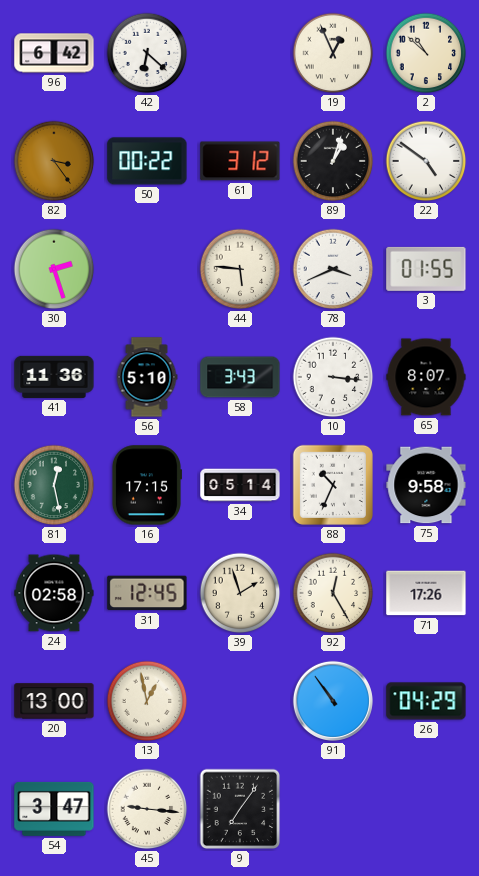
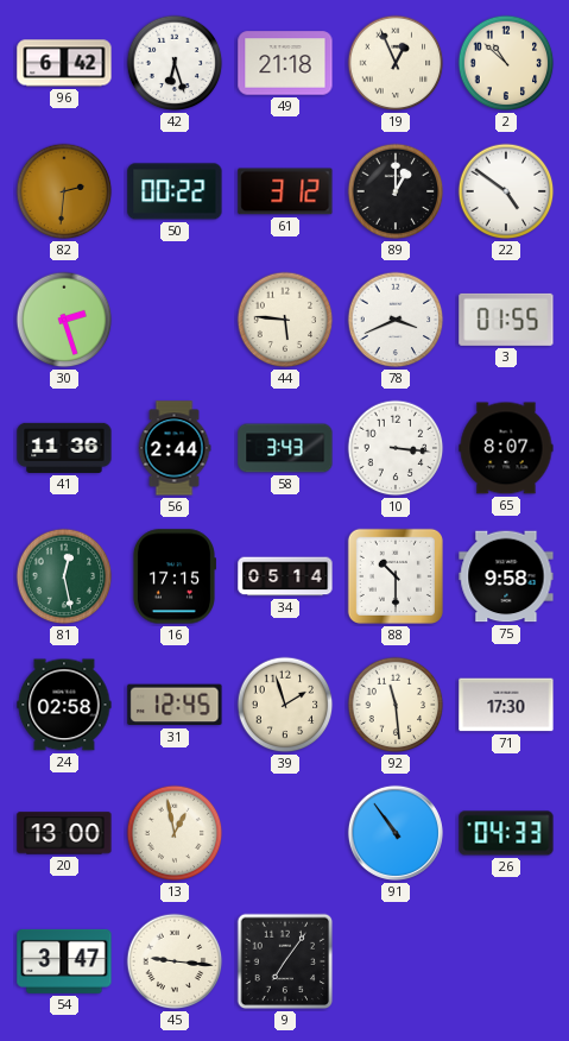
42: 6:22 -> 6:27
49: none -> 21:18
82: 3:24 -> 2:31
89: 1:03 -> 1:00
56: 5:10 -> 2:44
88: 10:34 -> 10:30
92: 12:25 -> 11:29
71: 17:26 -> 17:30
26: 04:29 -> 04:33
